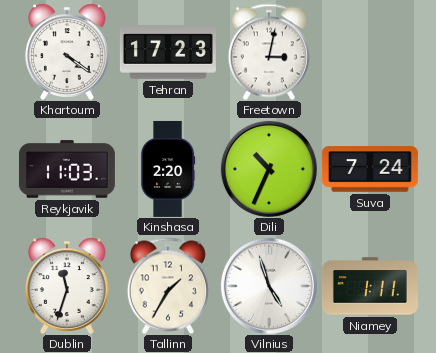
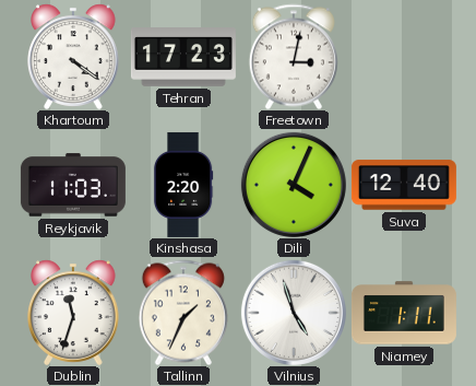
Dili: 10:34 -> 4:04
Suva: 7:24 -> 12:40
Tallinn: 1:35 -> 1:34
